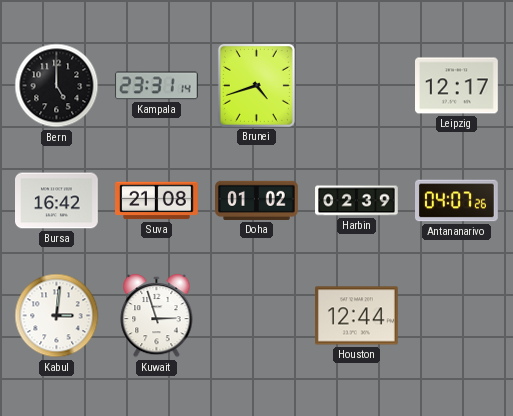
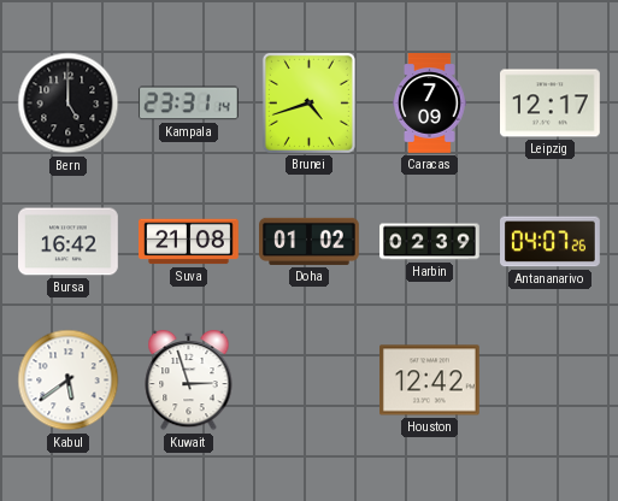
Caracas: none -> 7:09
Kabul: 3:01 -> 5:39
Houston: 12:44 -> 12:42
